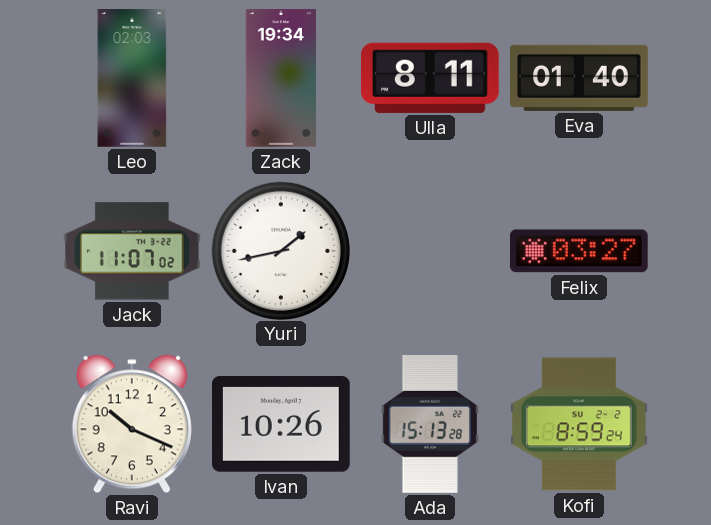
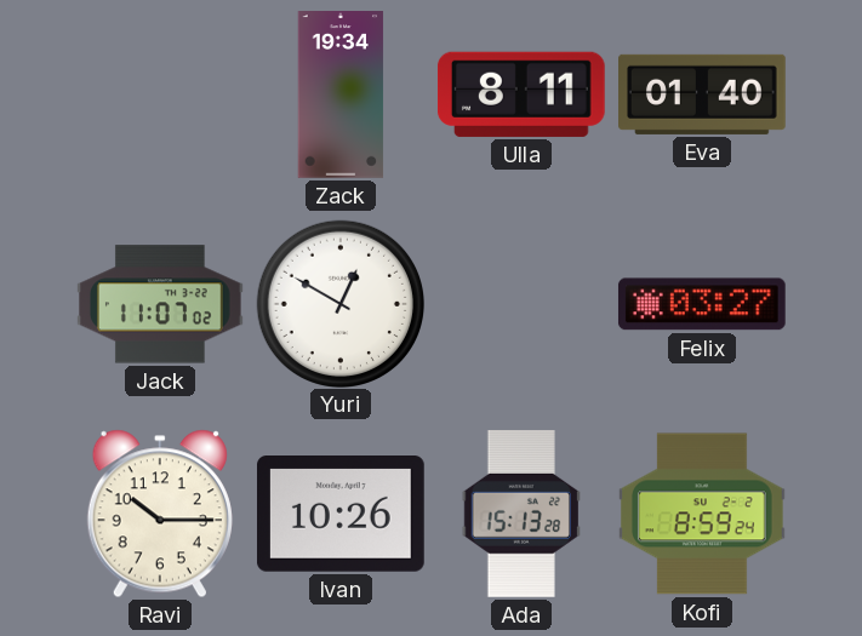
Leo: 02:03 -> none
Yuri: 1:43 -> 12:50
Ravi: 10:19 -> 10:15
